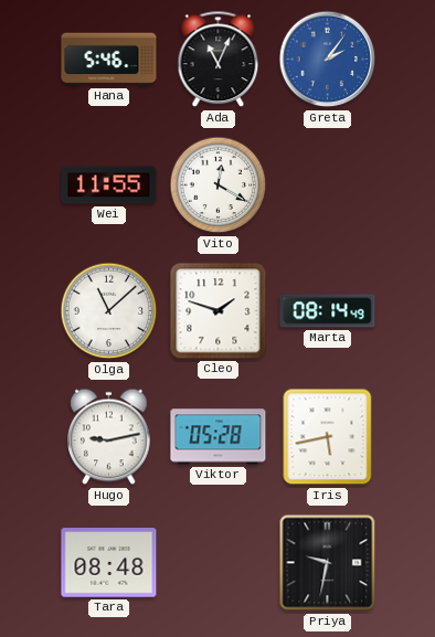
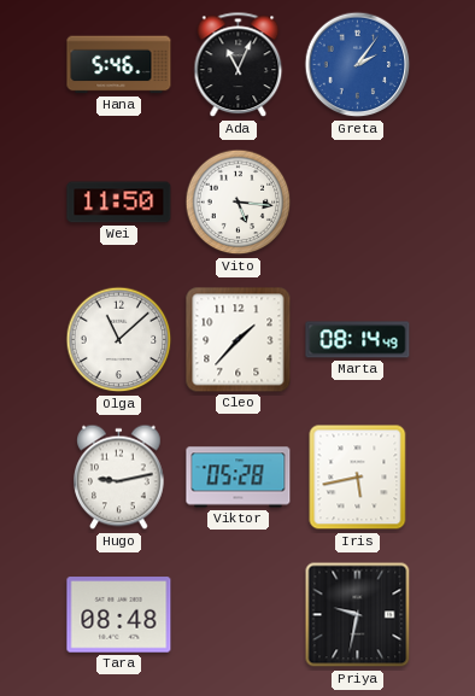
Wei: 11:55 -> 11:50
Vito: 12:20 -> 5:16
Cleo: 1:48 -> 1:37
